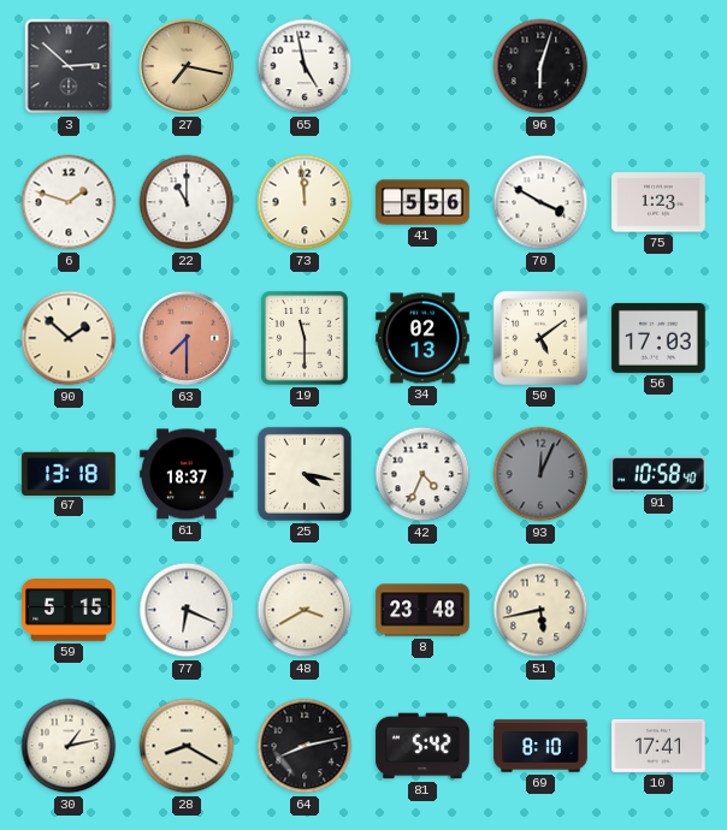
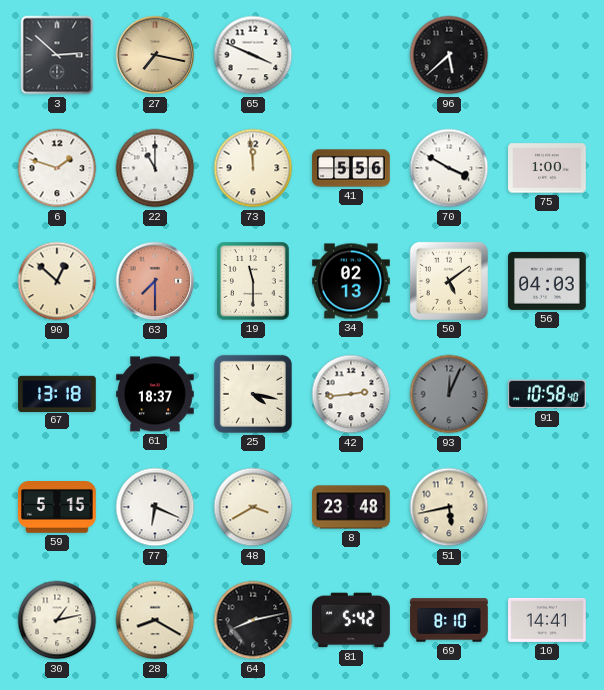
65: 4:58 -> 3:49
96: 6:03 -> 5:38
75: 1:23 -> 1:00
90: 1:52 -> 12:52
56: 17:03 -> 04:03
42: 4:34 -> 2:44
10: 17:41 -> 14:41
